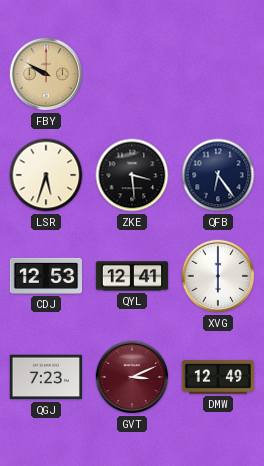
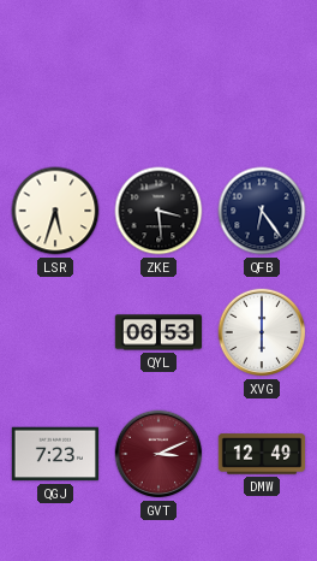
FBY: 9:50 -> none
CDJ: 12:53 -> none
QYL: 12:41 -> 06:53
